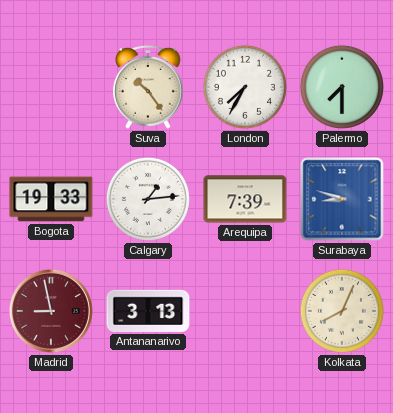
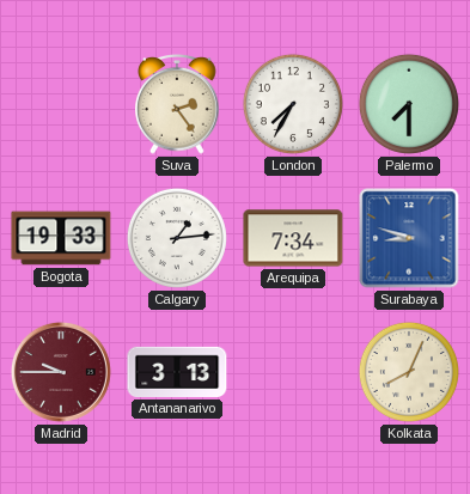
Suva: 10:24 -> 2:24
Arequipa: 7:39 -> 7:34
Madrid: 8:58 -> 9:45
